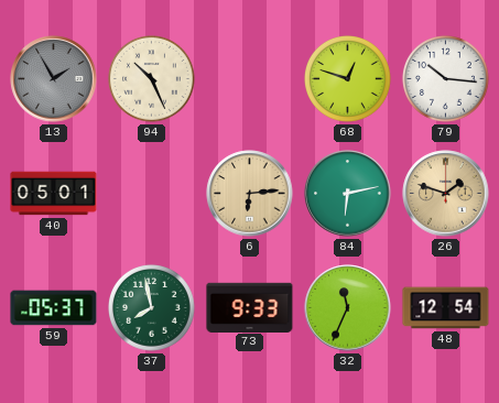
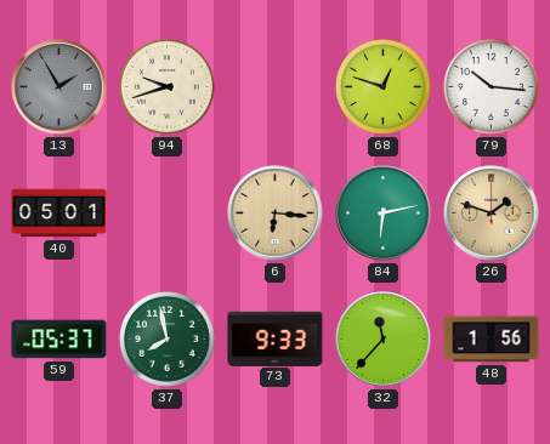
94: 10:26 -> 9:42
6: 6:14 -> 6:16
32: 11:34 -> 11:37
48: 12:54 -> 1:56
